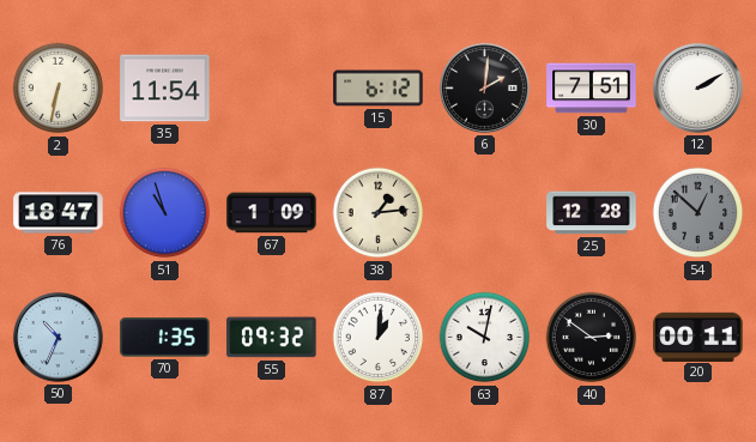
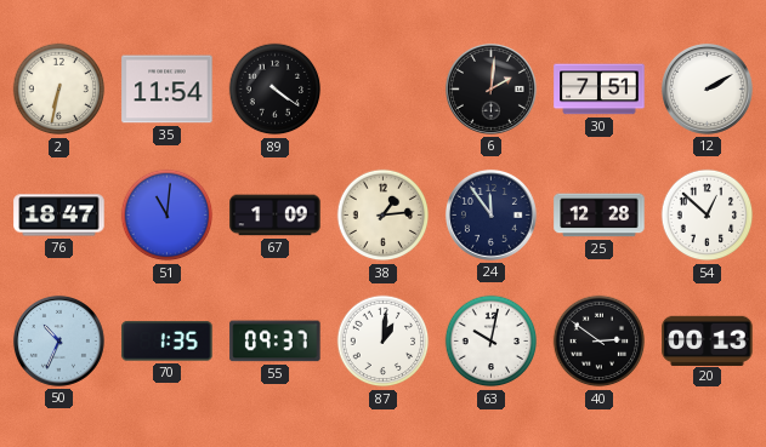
89: none -> 4:21
15: 6:12 -> none
51: 10:57 -> 11:01
24: none -> 11:54
54 dial: grey -> white
55: 09:32 -> 09:37
20: 00:11 -> 00:13
